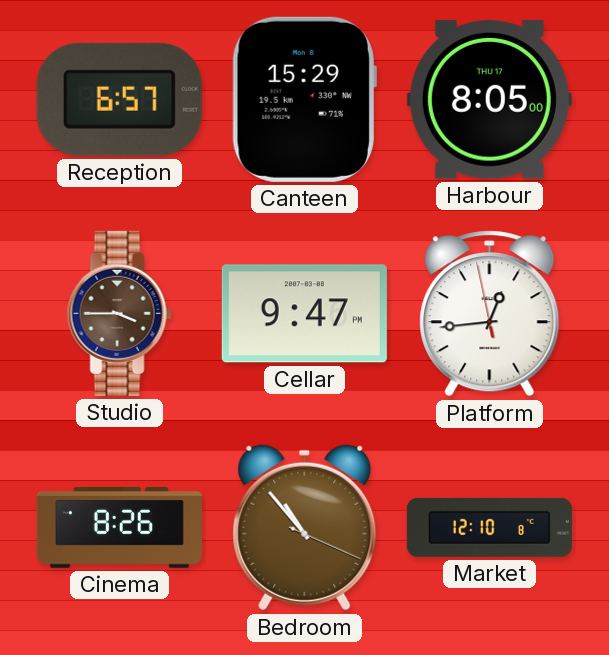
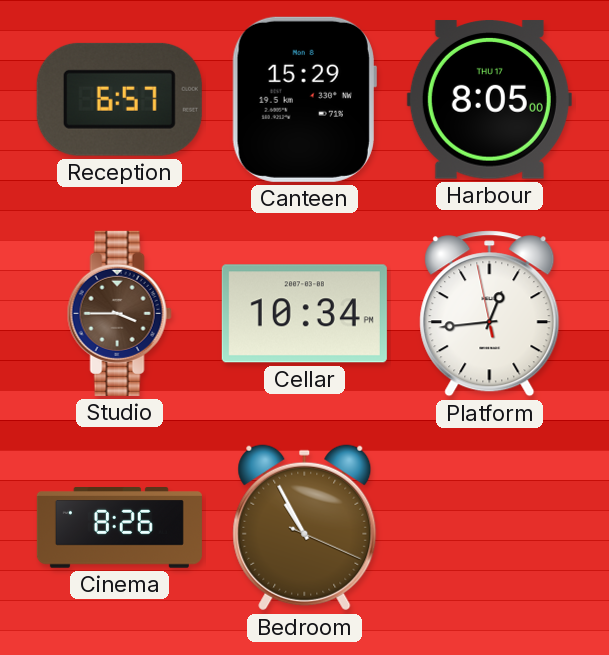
Cellar: 9:47 -> 10:34
Bedroom: 10:53 -> 10:55
Market: 12:10 -> none
